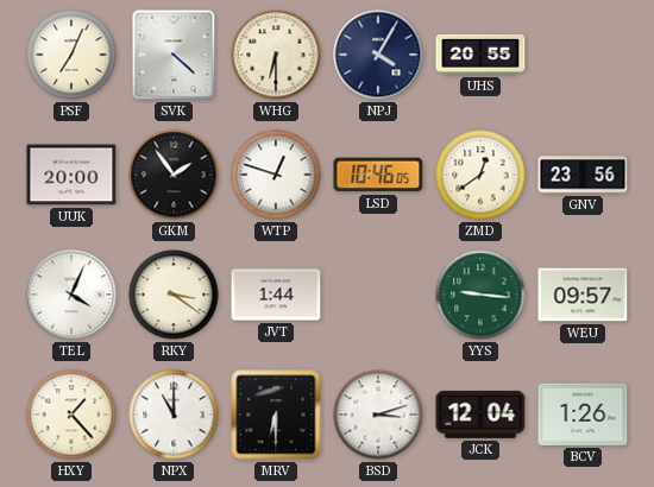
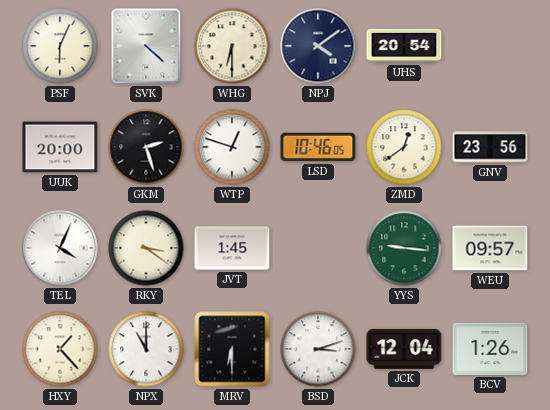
PSF: 7:04 -> 6:04
NPJ: 4:05 -> 4:09
UHS: 20:55 -> 20:54
GKM: 1:54 -> 2:27
JVT: 1:44 -> 1:45
